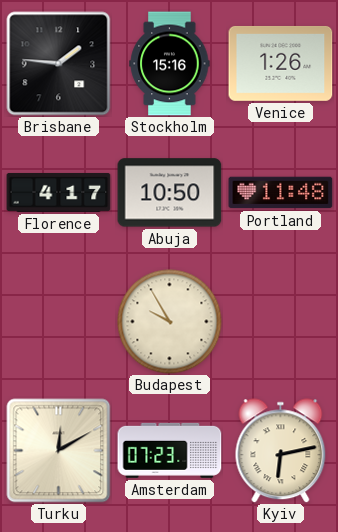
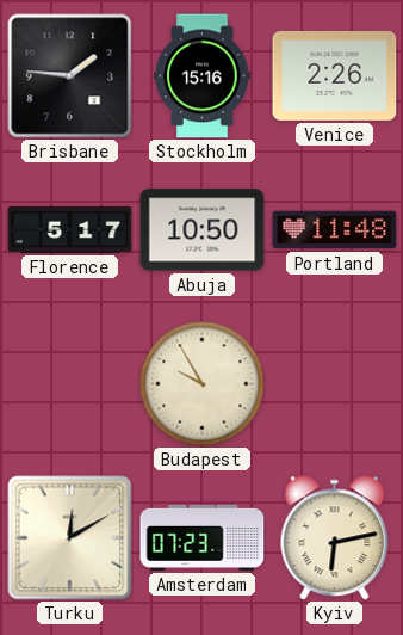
Venice: 1:26 -> 2:26
Florence: 4:17 -> 5:17
